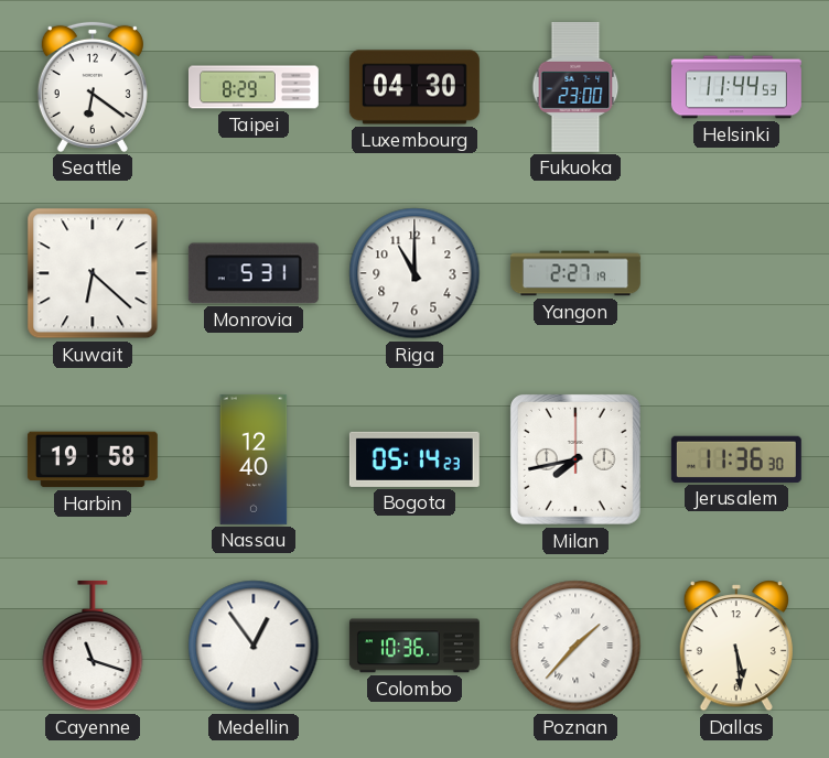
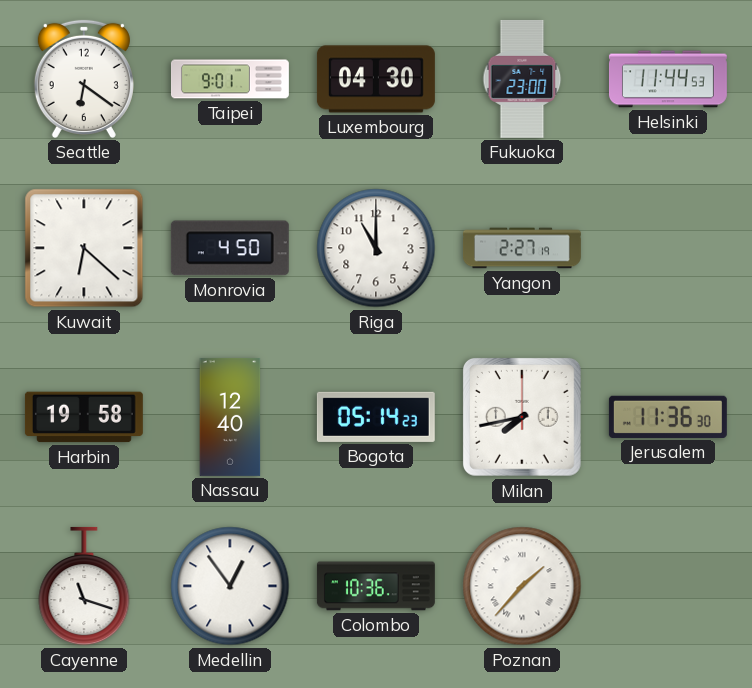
Taipei: 8:29 -> 9:01
Monrovia: 5:31 -> 4:50
Dallas: 5:29 -> none
